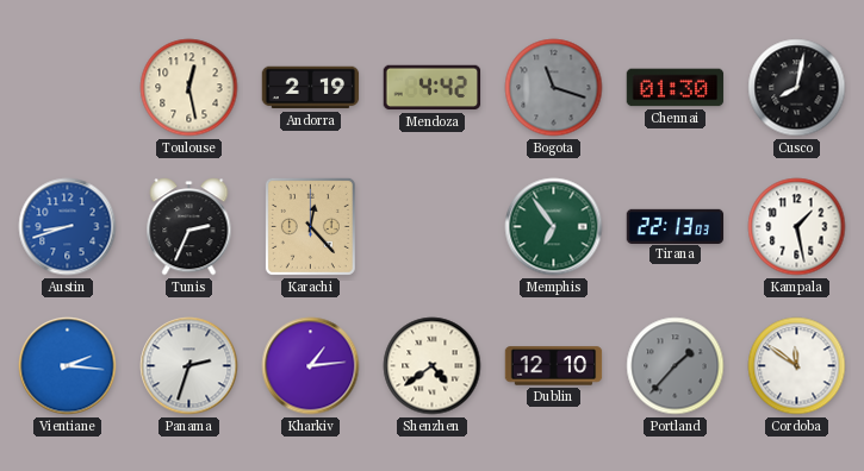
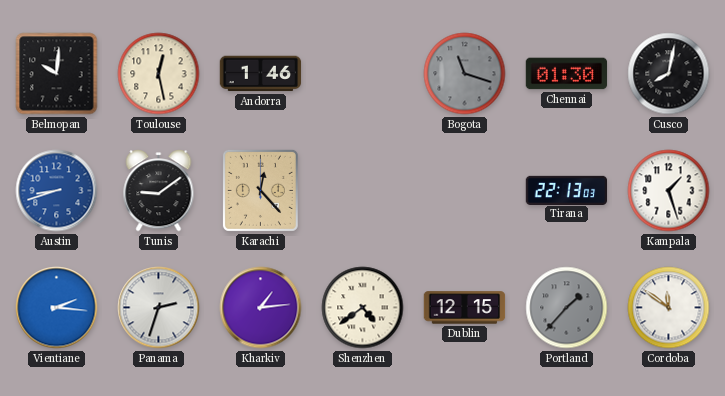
Belmopan: none -> 10:01
Andorra: 2:19 -> 1:46
Mendoza: 4:42 -> none
Tunis: 2:34 -> 9:09
Memphis: 6:54 -> none
Kampala: 1:28 -> 1:27
Dublin: 12:10 -> 12:15
